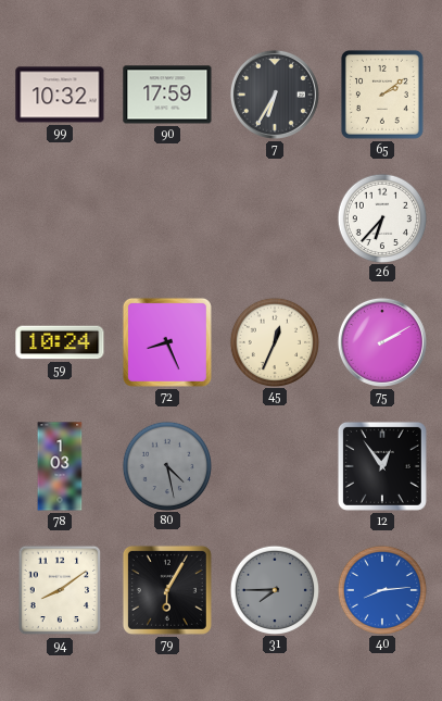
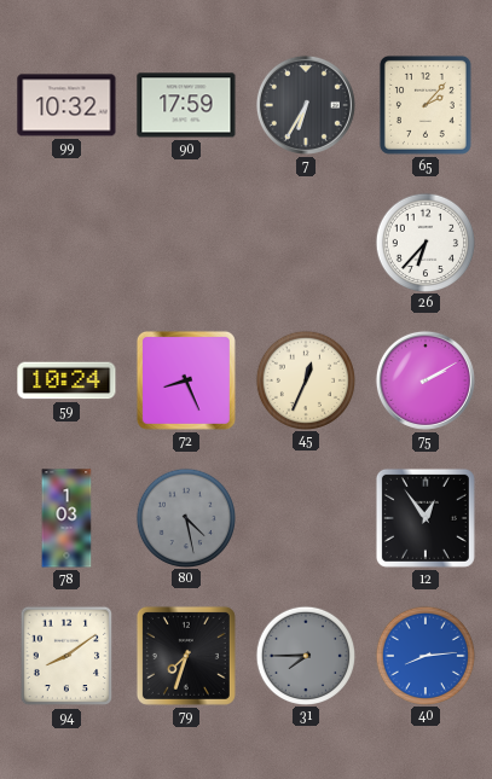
65: 2:09 -> 2:07
79: 6:05 -> 7:33
